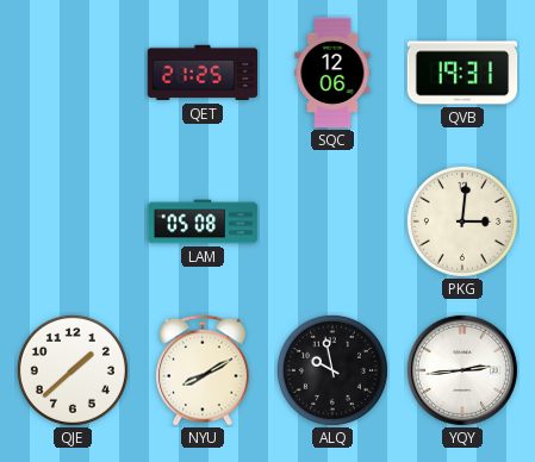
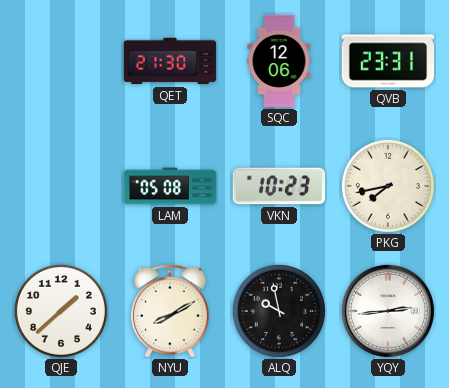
QET: 21:25 -> 21:30
QVB: 19:31 -> 23:31
VKN: none -> 10:23
PKG: 3:01 -> 7:43
